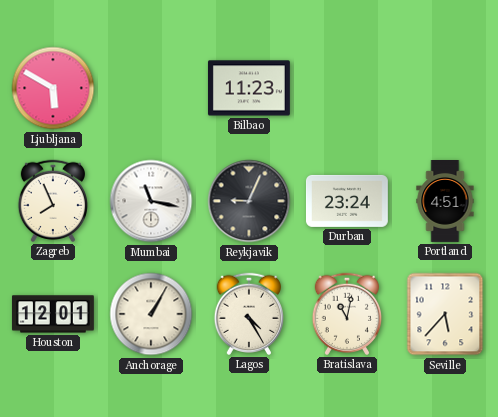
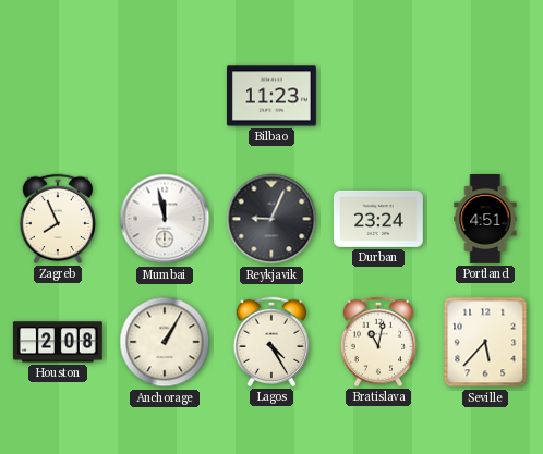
Ljubljana: 5:50 -> none
Mumbai: 11:17 -> 11:58
Houston: 12:01 -> 2:08
